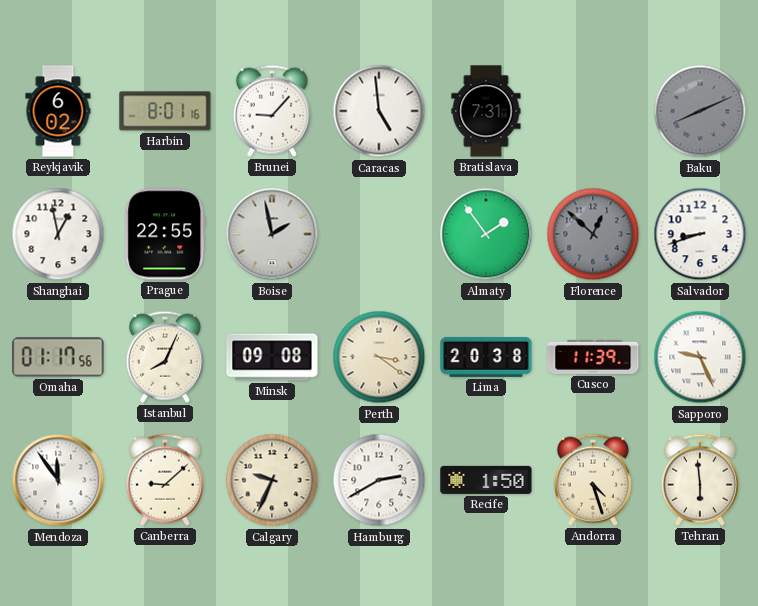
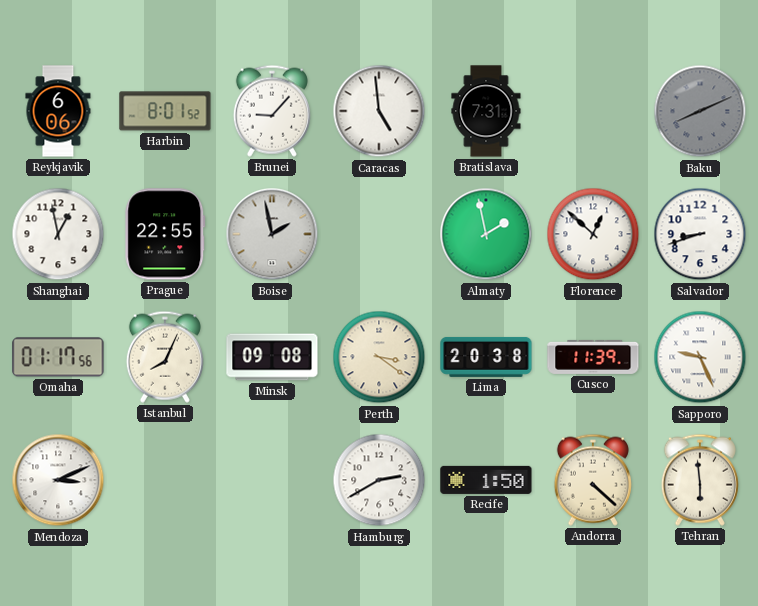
Reykjavik: 6:02 -> 6:06
Harbin: 8:01:16 -> 8:01:52
Almaty: 1:54 -> 1:58
Florence dial: grey -> white
Mendoza: 11:54 -> 3:11
Canberra: 9:08 -> none
Calgary: 9:34 -> none
Andorra: 4:27 -> 4:22
